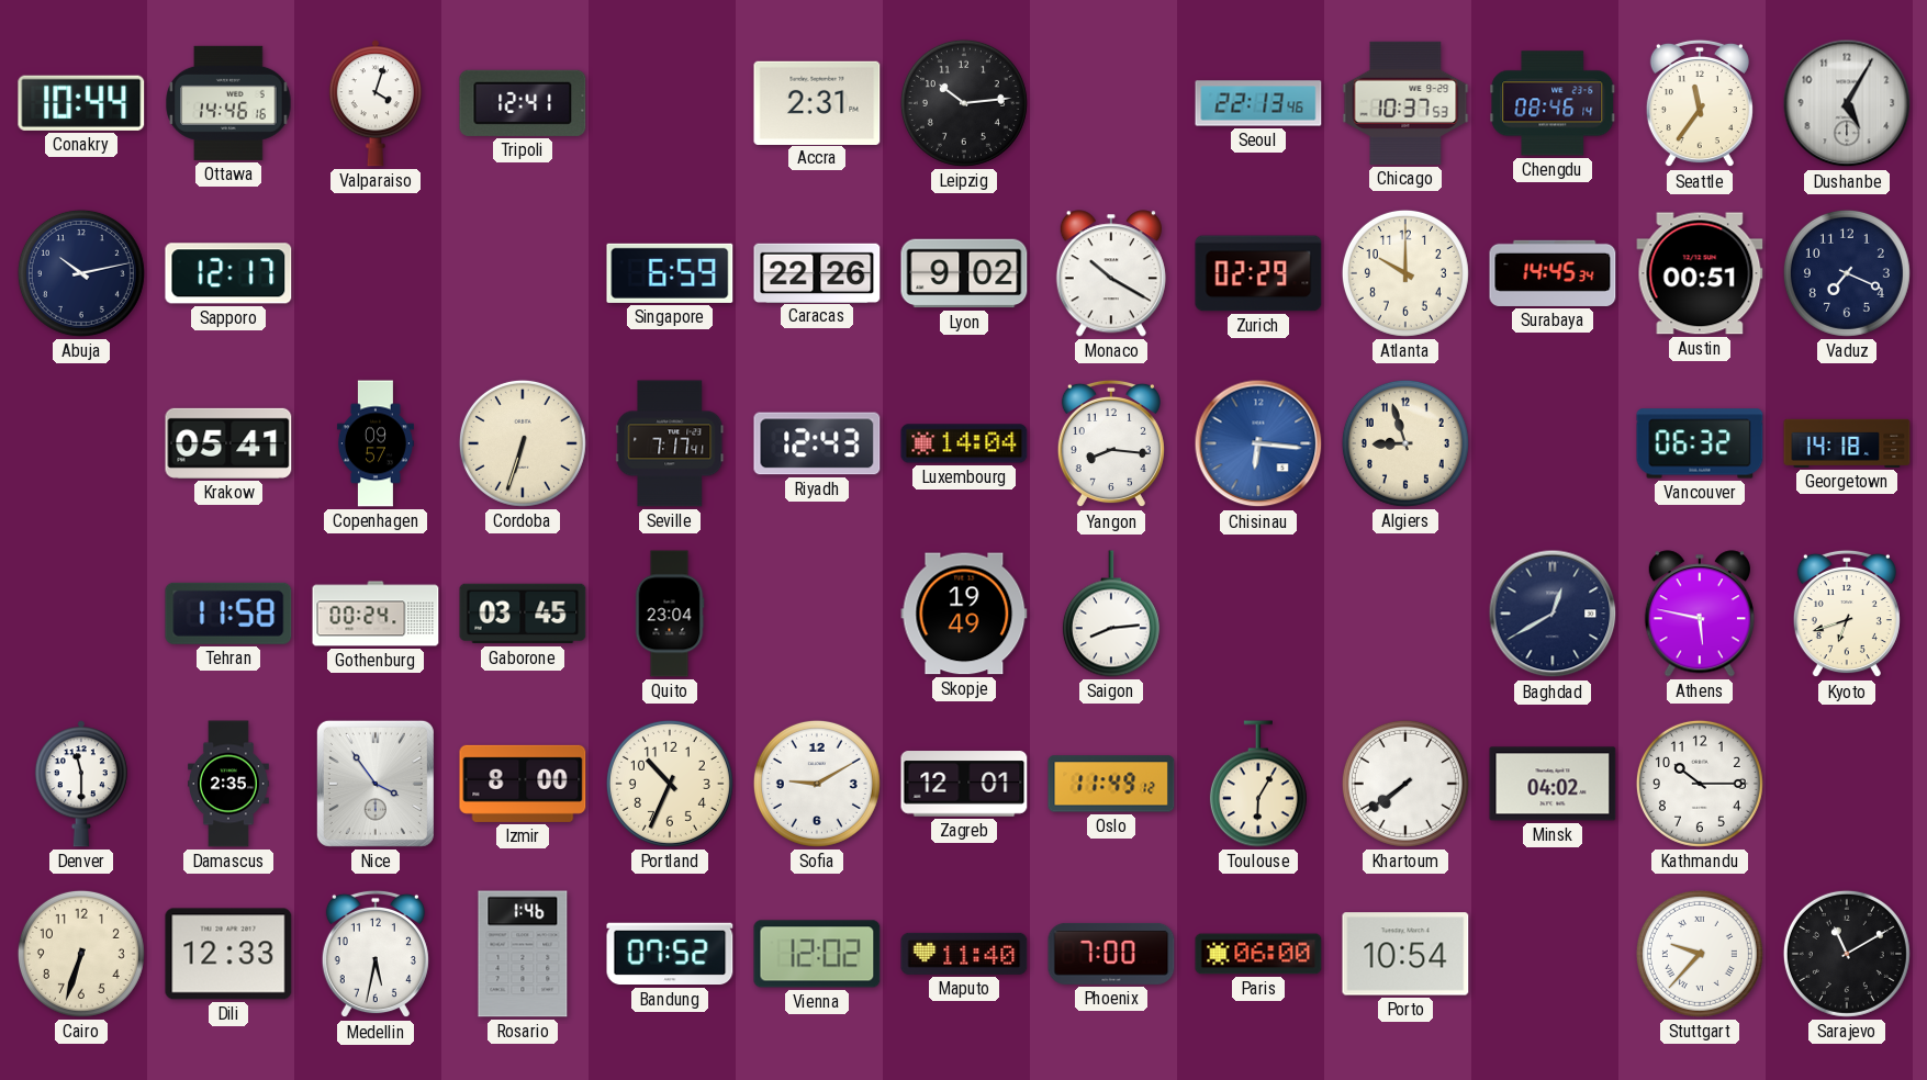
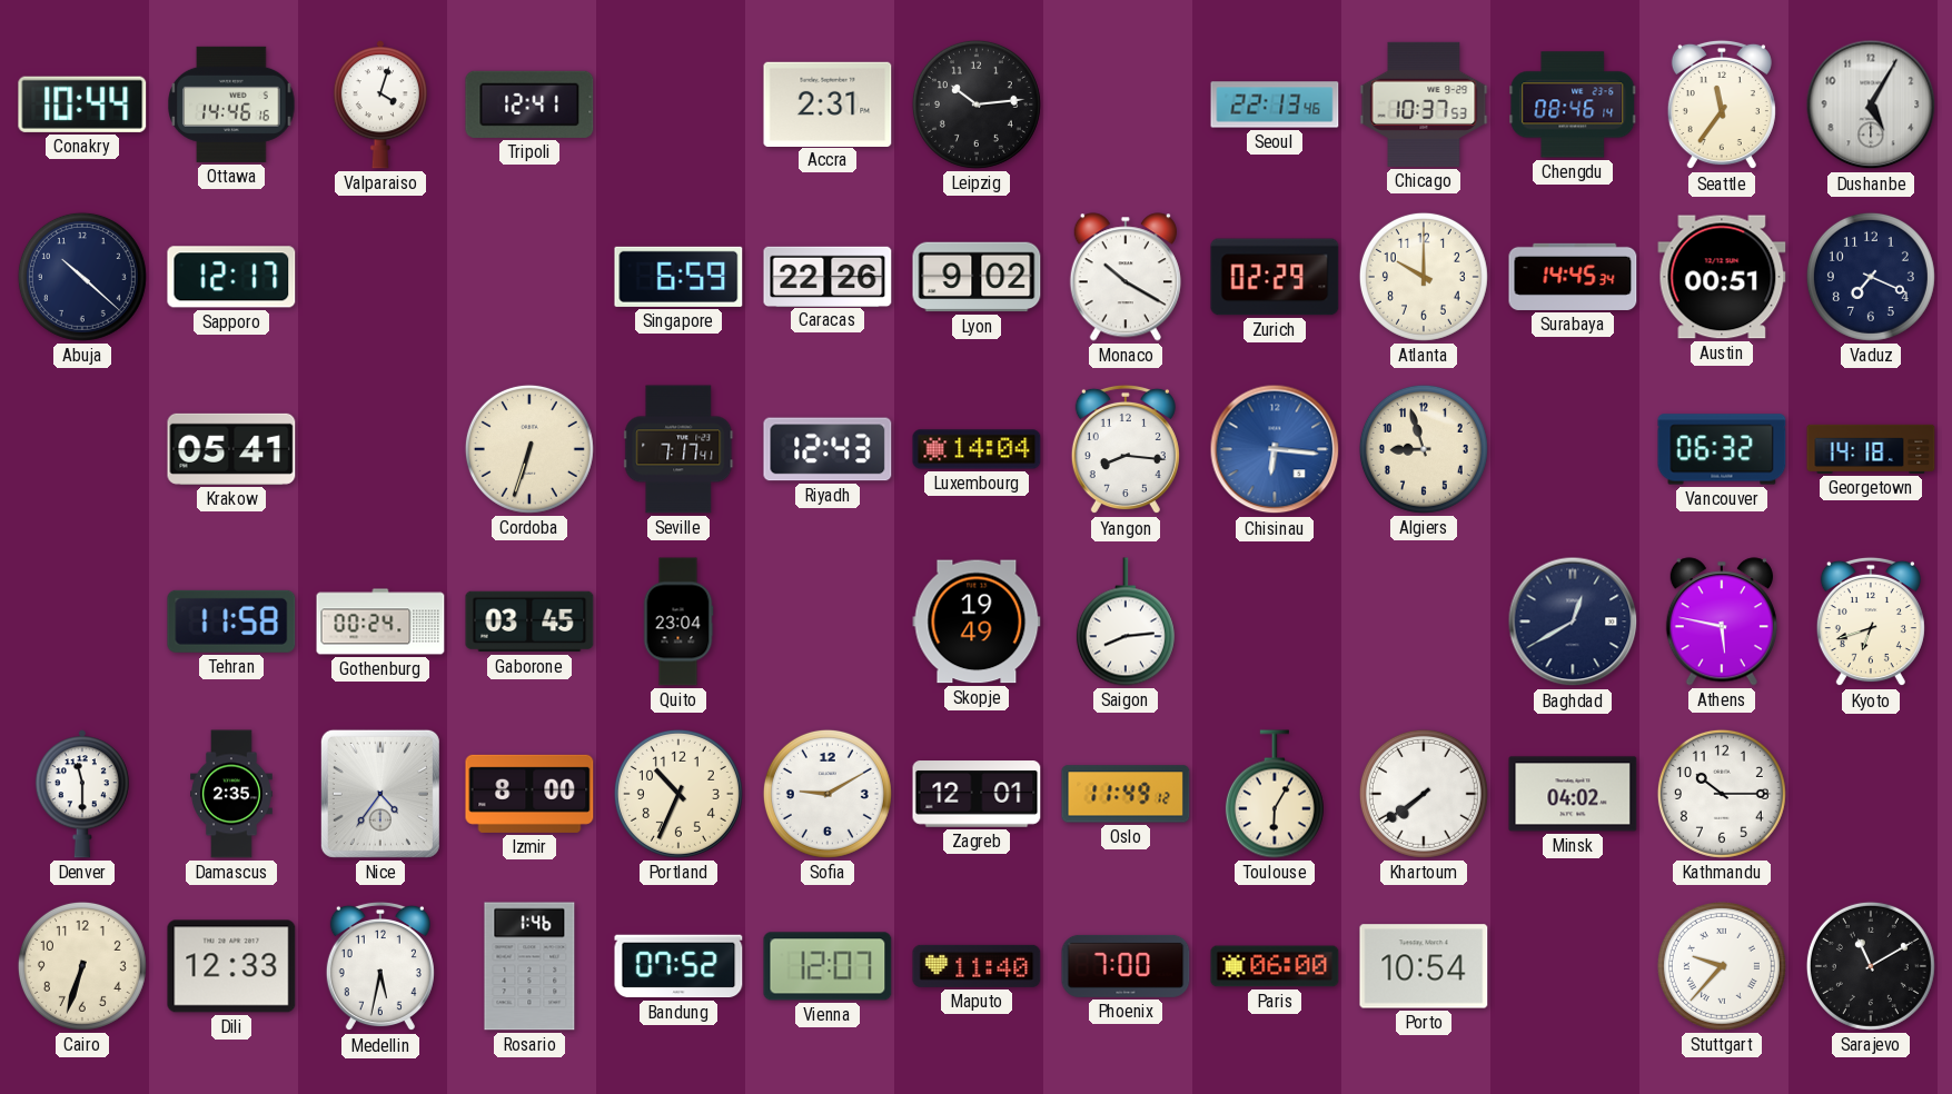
Abuja: 10:13 -> 10:22
Copenhagen: 09:57 -> none
Nice: 3:54 -> 4:36
Vienna: 12:02 -> 12:07
